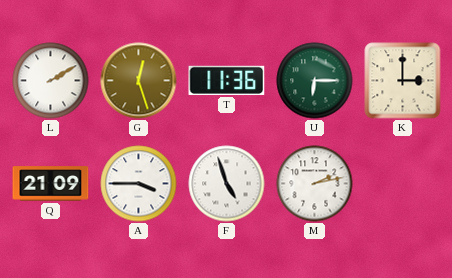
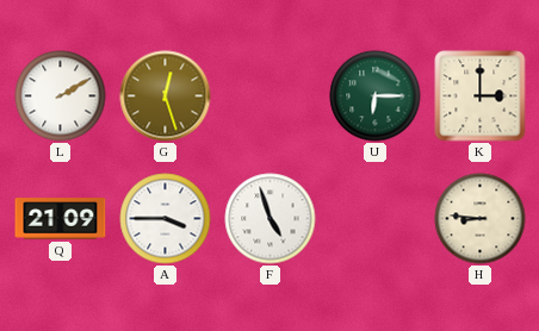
T: 11:36 -> none
M: 2:13 -> none
H: none -> 8:46
